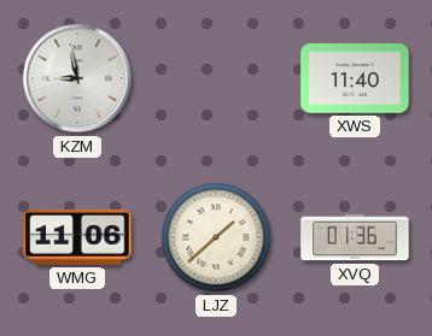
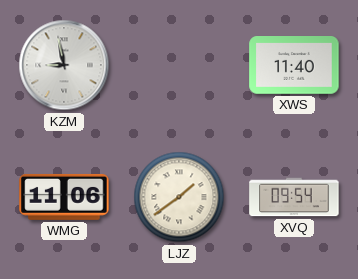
LJZ: 1:38 -> 1:39
XVQ: 01:36 -> 09:54
